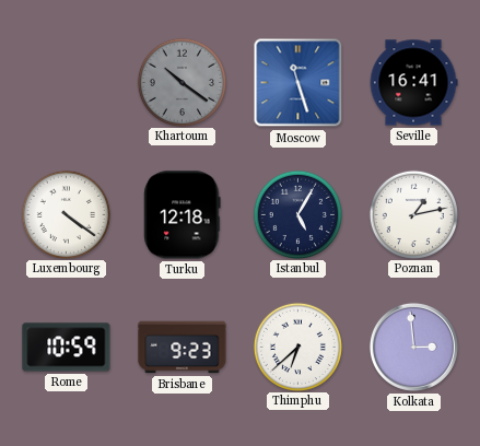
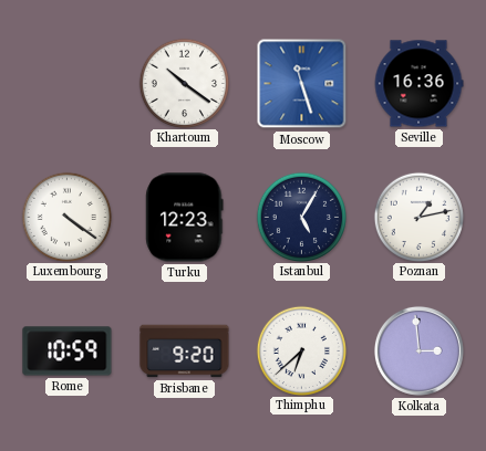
Khartoum dial: grey -> white
Seville: 16:41 -> 16:36
Turku: 12:18 -> 12:23
Brisbane: 9:23 -> 9:20
